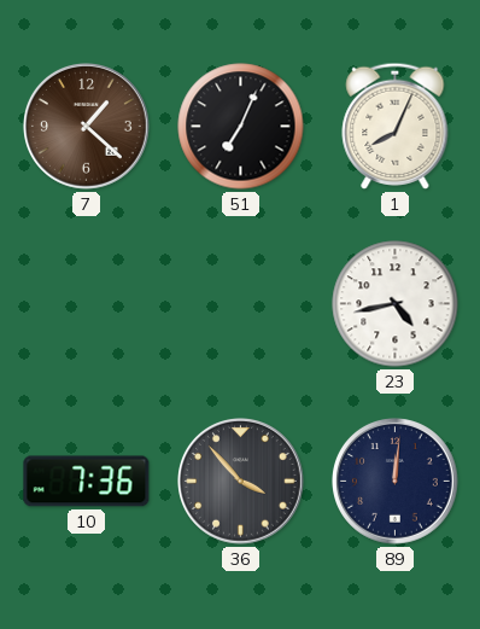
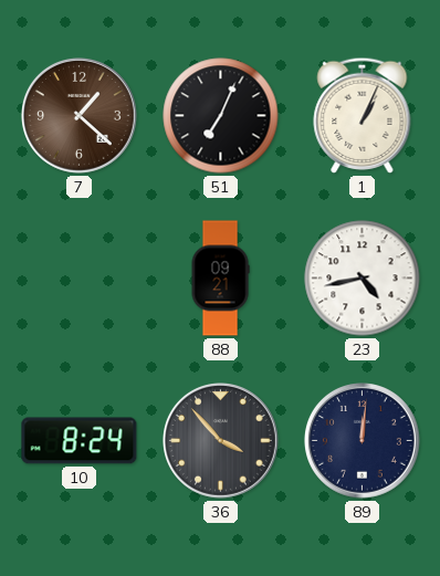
1: 8:04 -> 1:04
88: none -> 09:21
10: 7:36 -> 8:24
